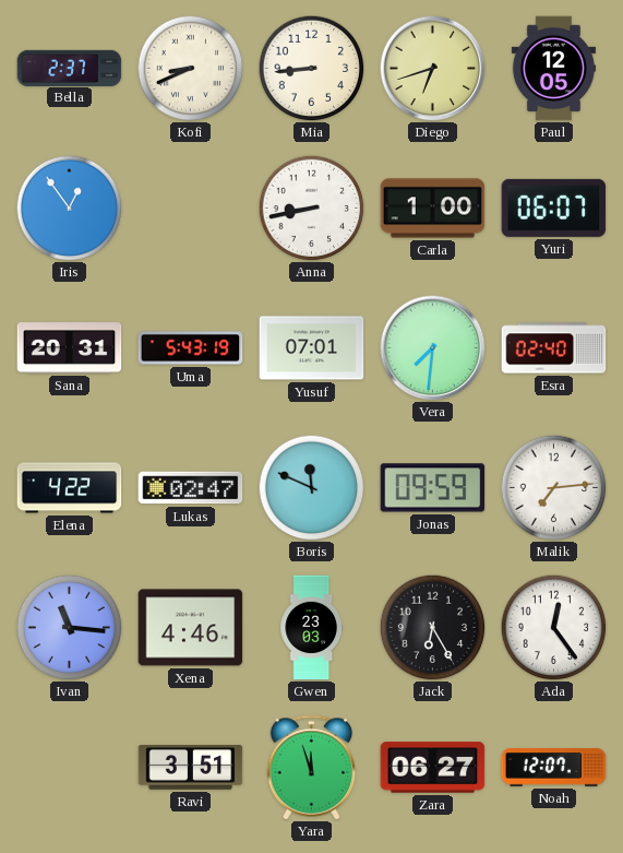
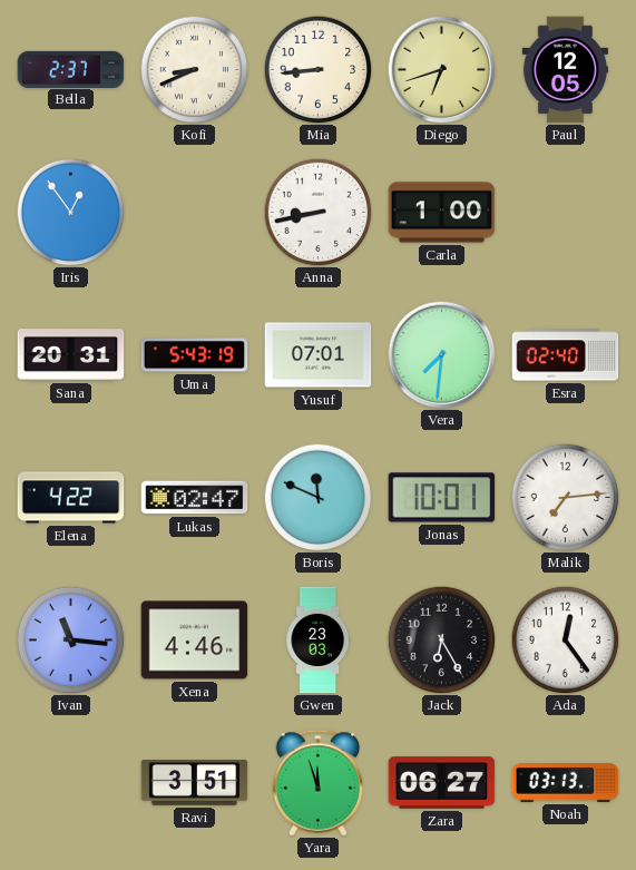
Yuri: 06:07 -> none
Jonas: 09:59 -> 10:01
Noah: 12:07 -> 03:13
